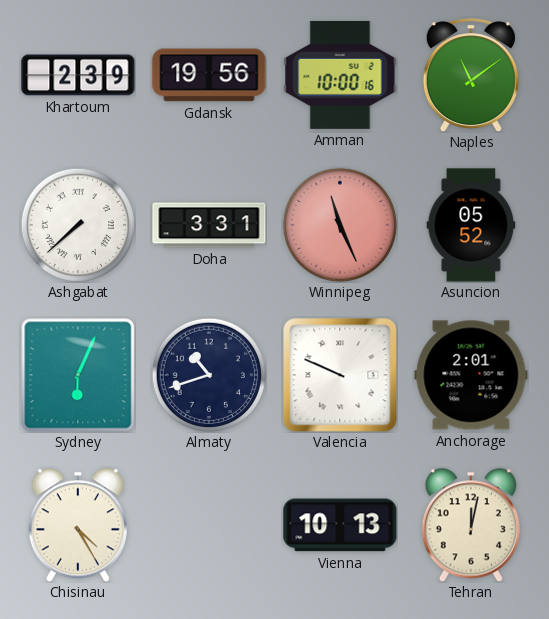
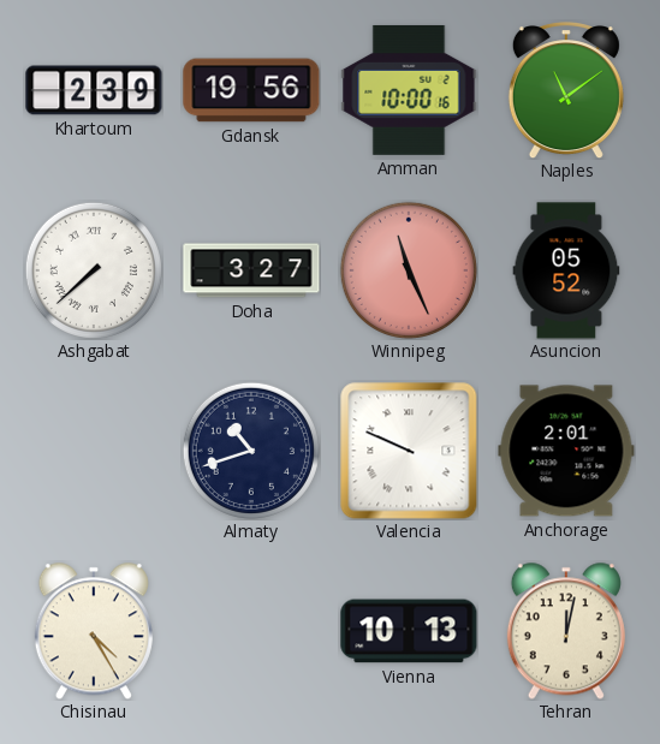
Doha: 3:31 -> 3:27
Sydney: 6:04 -> none
